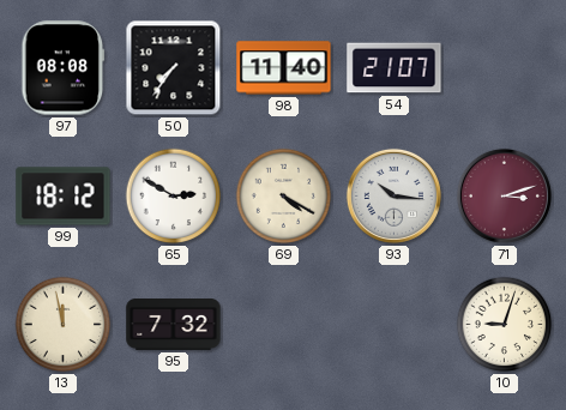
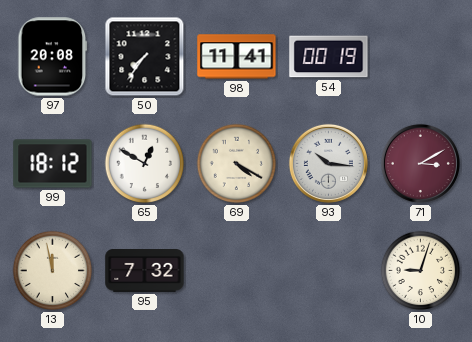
97: 08:08 -> 20:08
98: 11:40 -> 11:41
54: 21:07 -> 00:19
65: 2:50 -> 12:50
71: 3:12 -> 3:10
